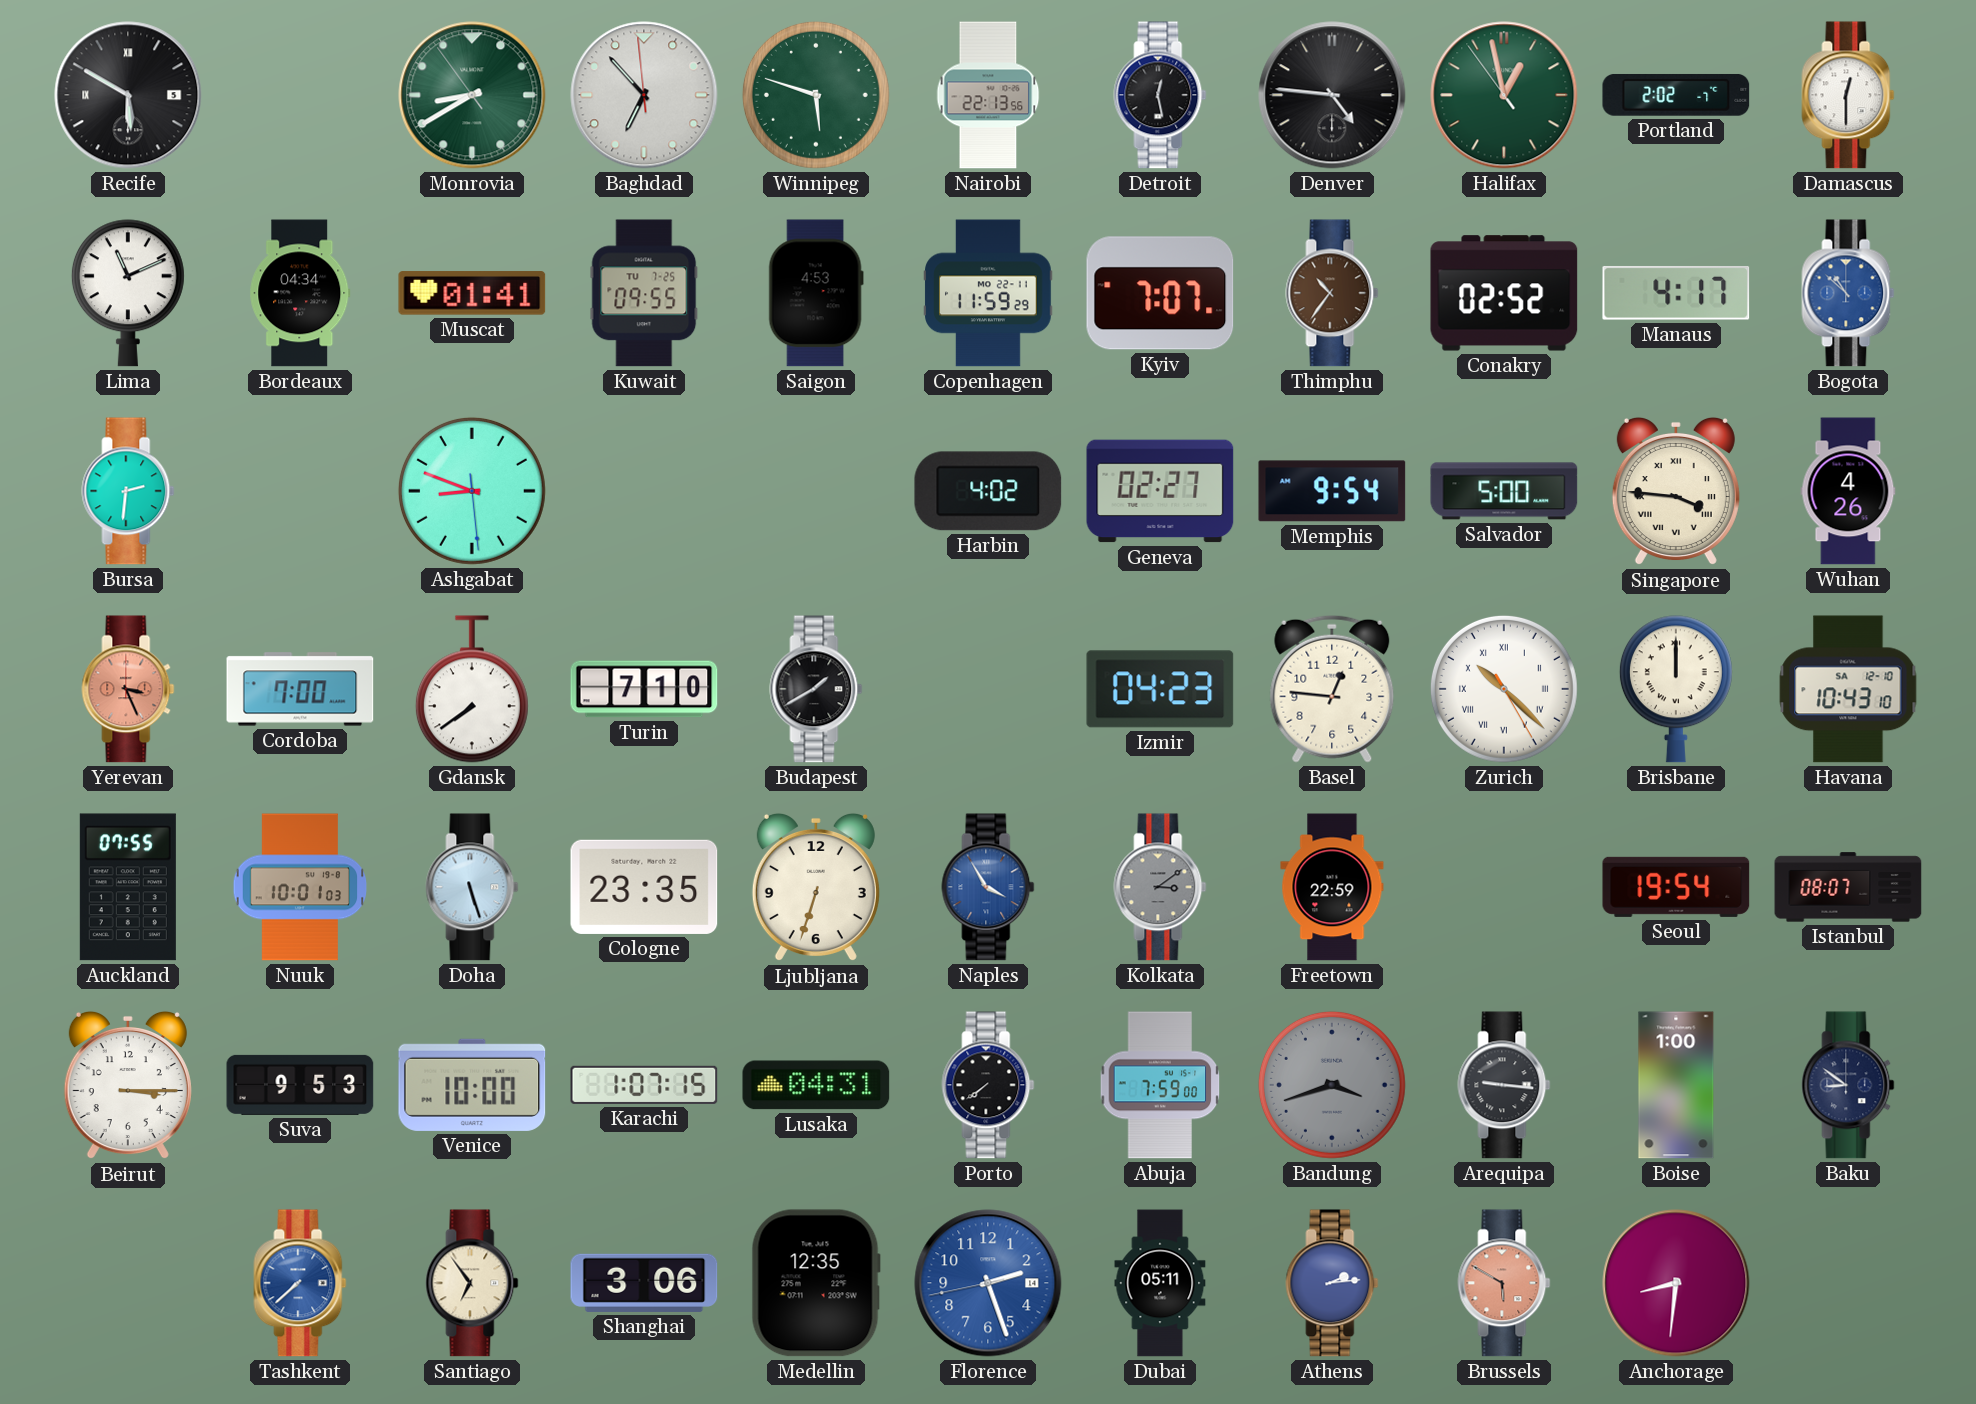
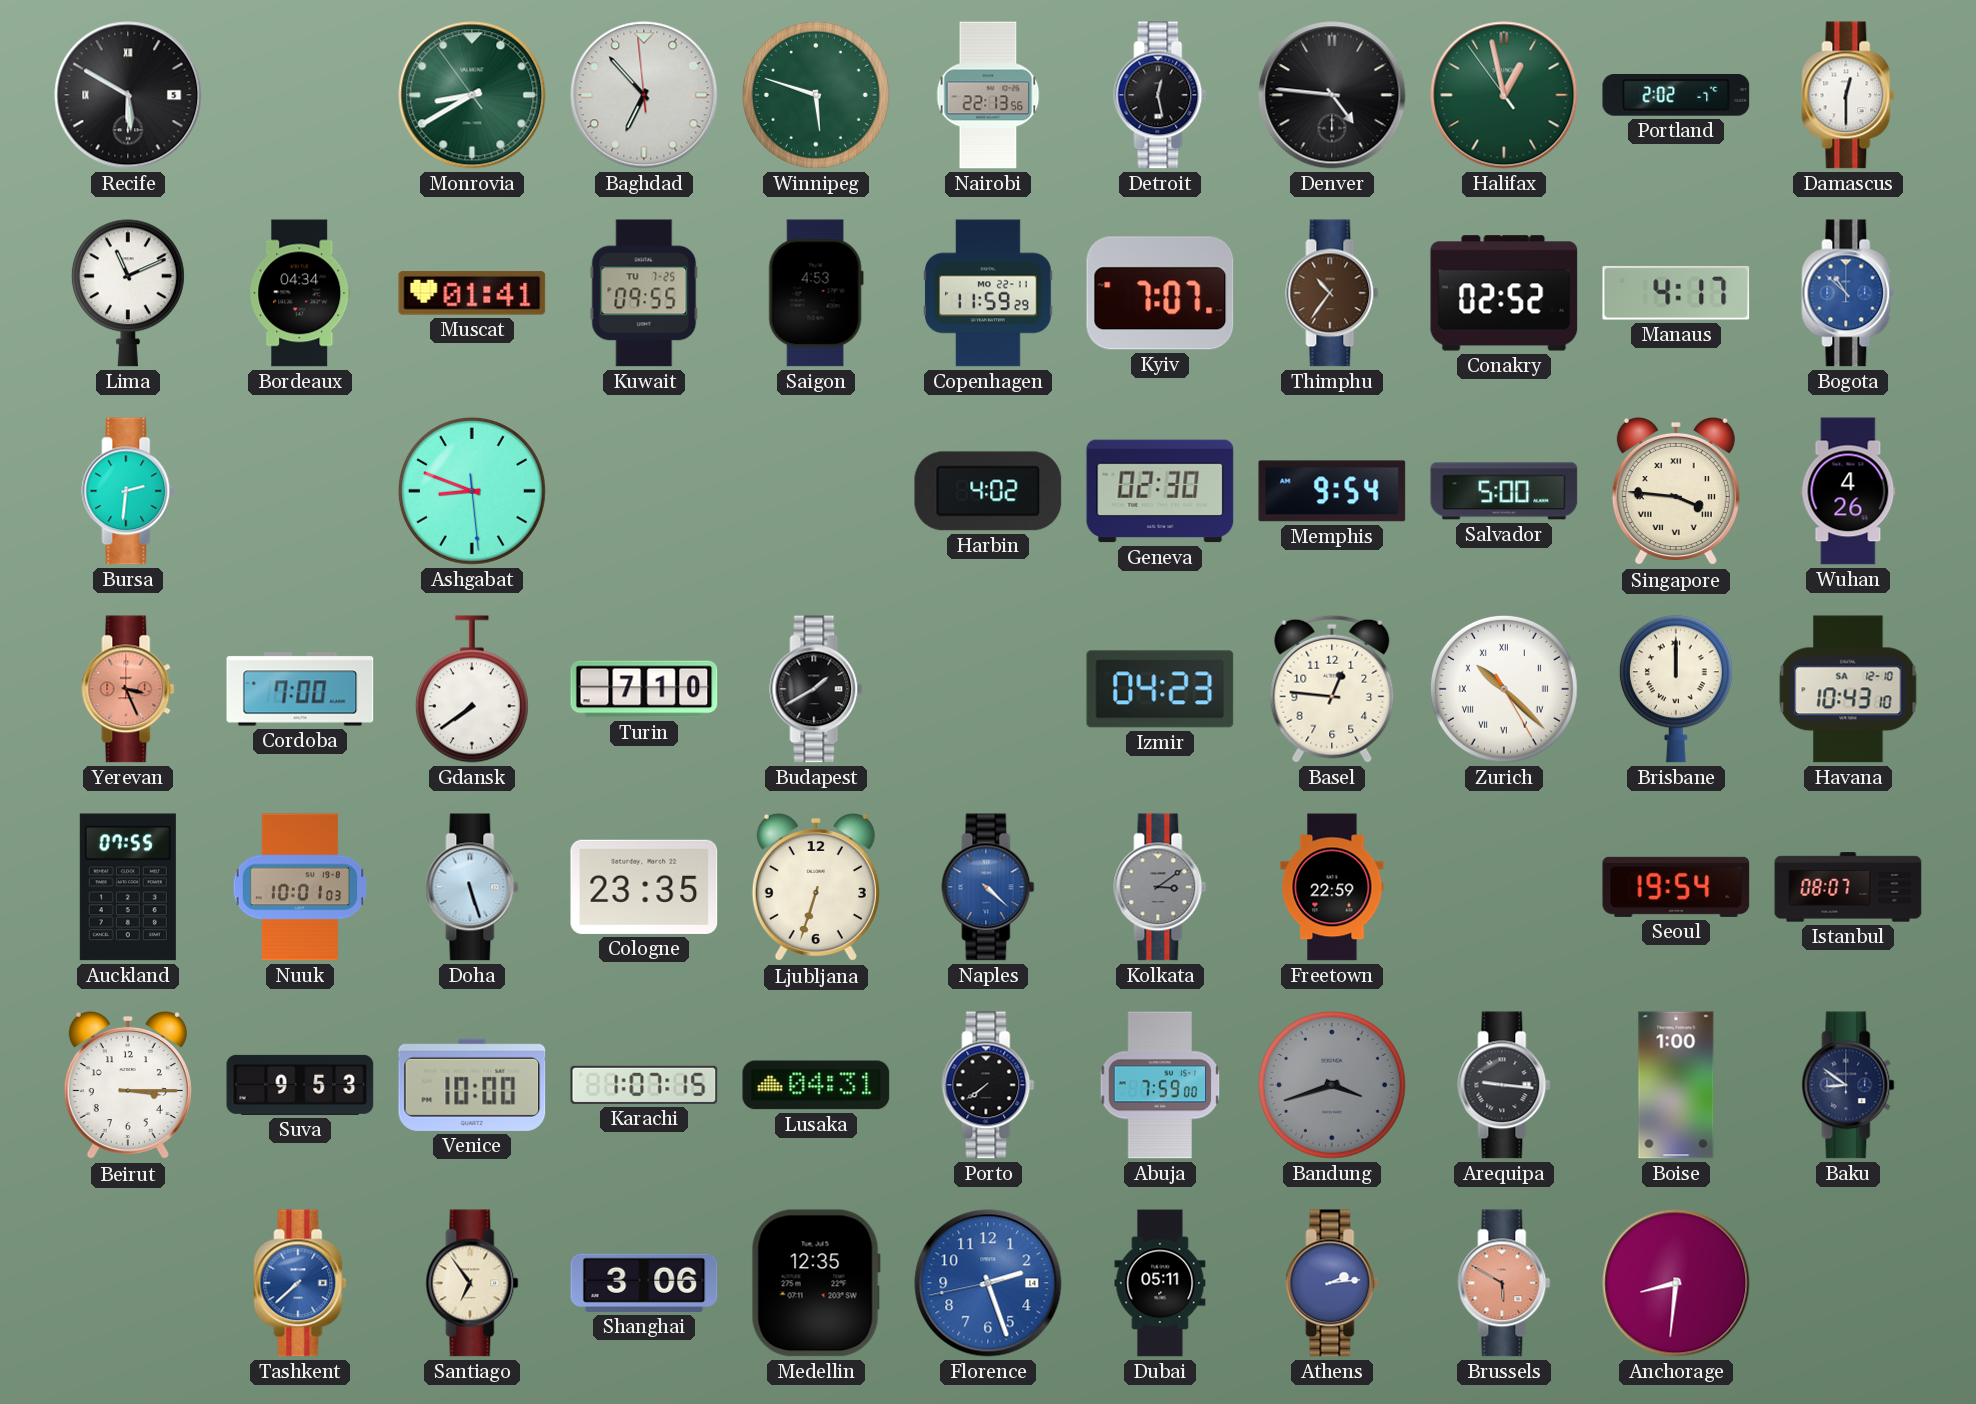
Geneva: 02:27 -> 02:30
Naples: 3:55 -> 4:22
